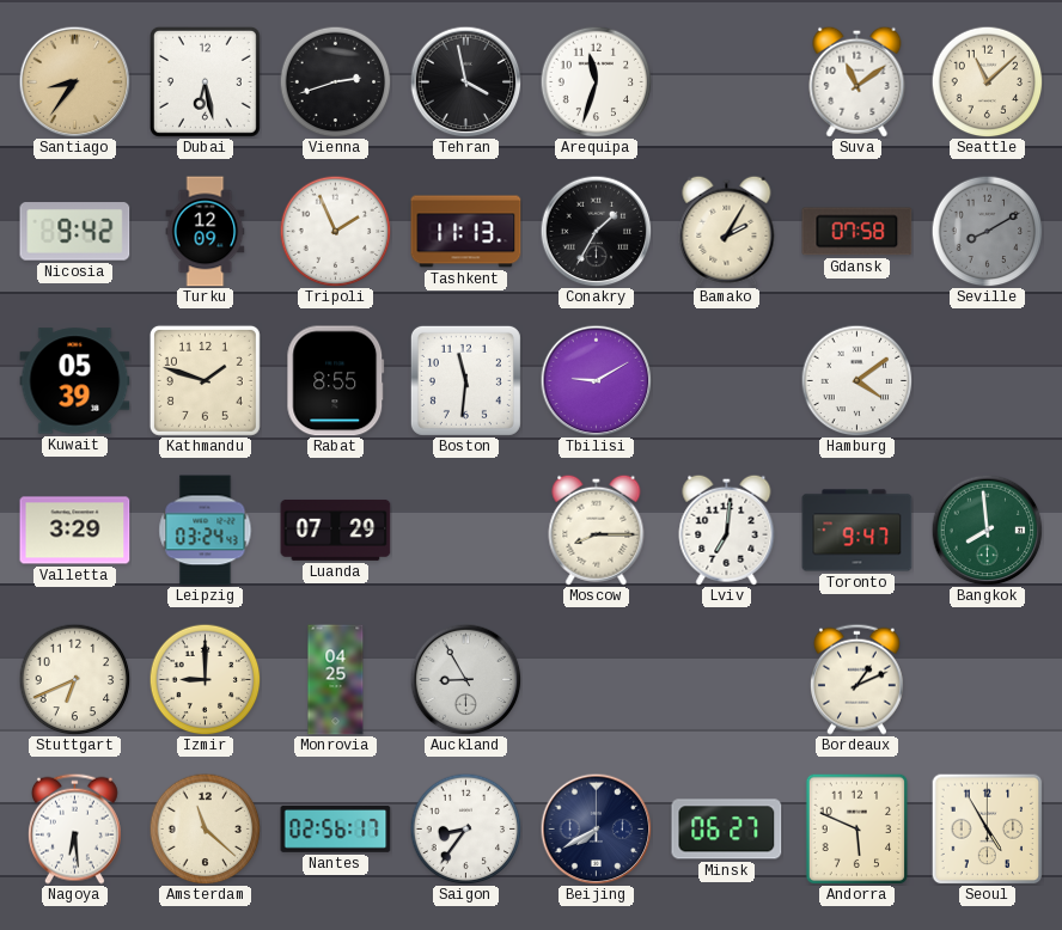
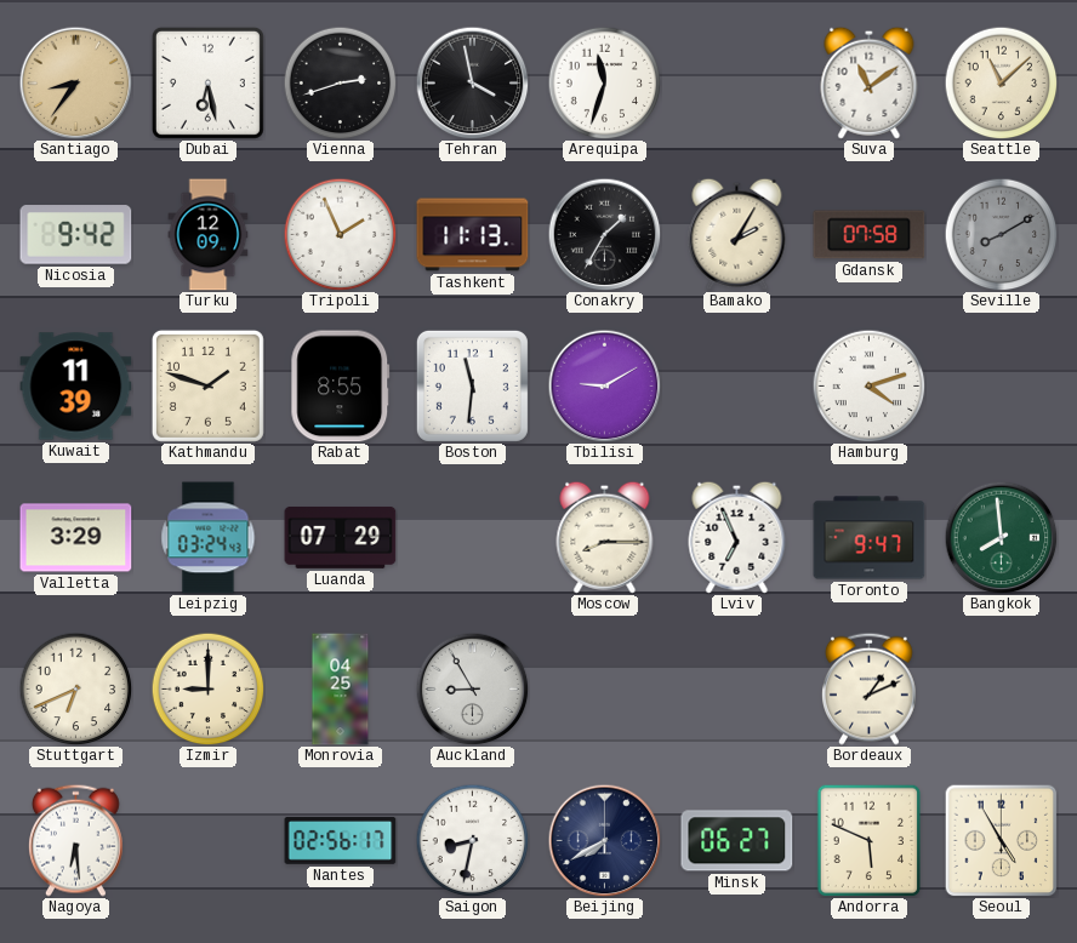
Kuwait: 05:39 -> 11:39
Hamburg: 4:09 -> 4:12
Lviv: 7:01 -> 6:56
Amsterdam: 11:22 -> none
Saigon: 8:36 -> 8:32
